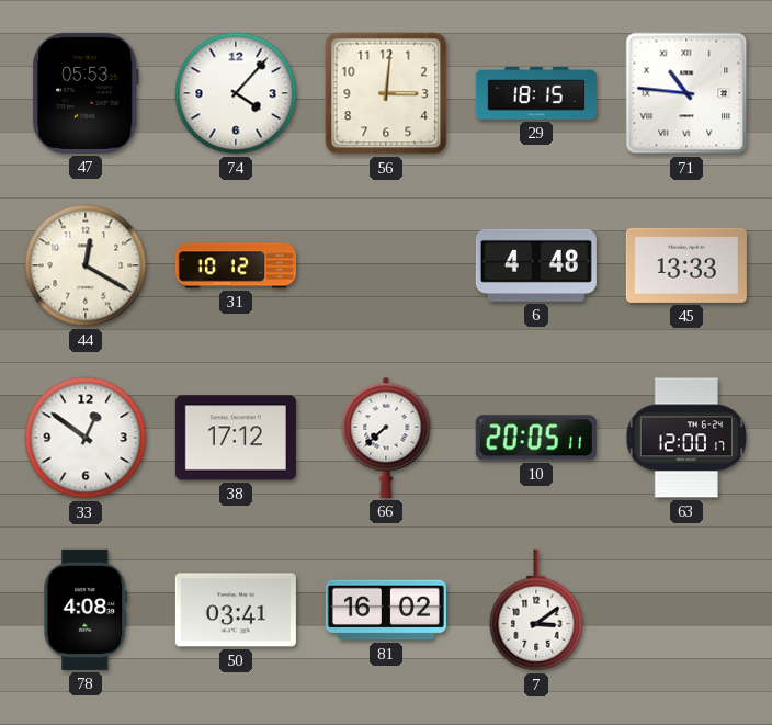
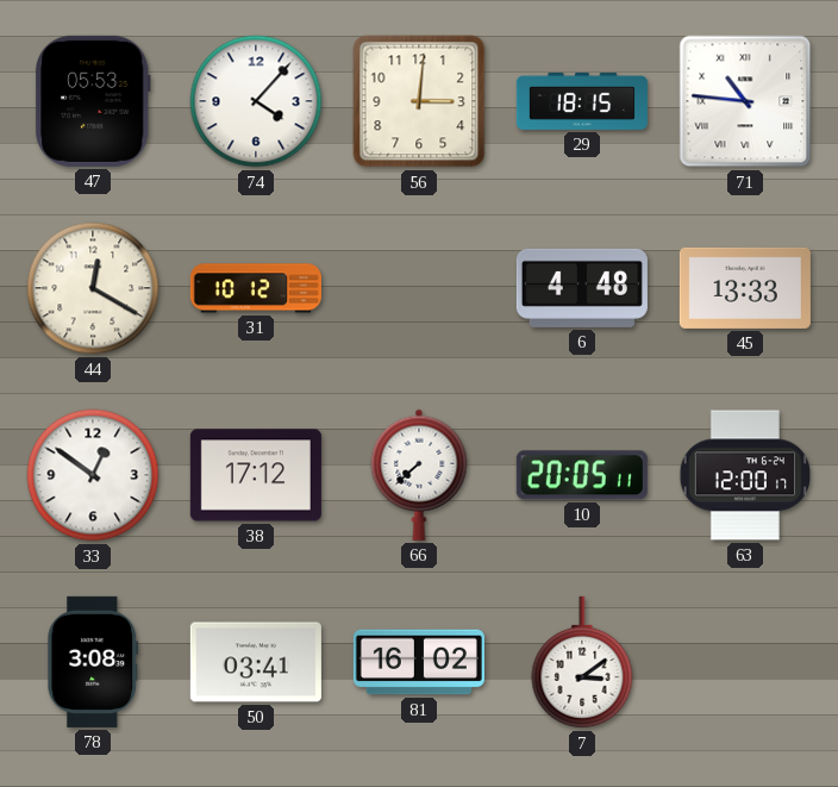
78: 4:08 -> 3:08
